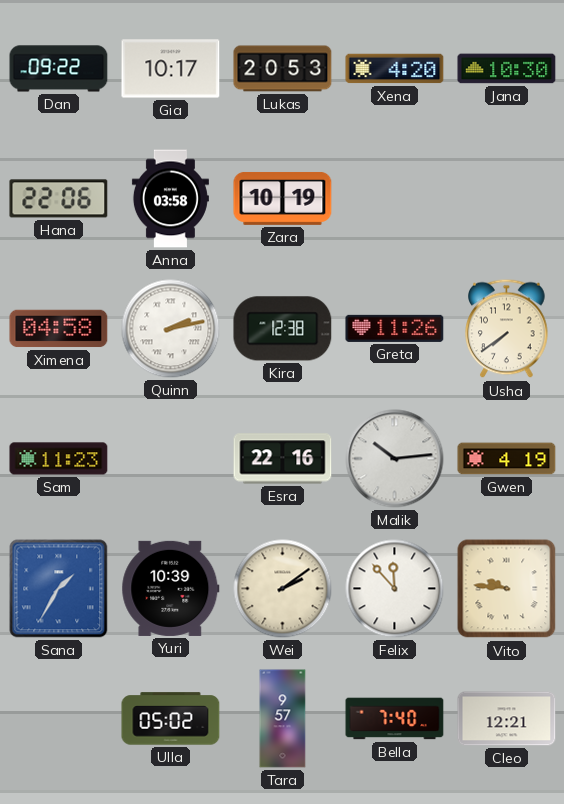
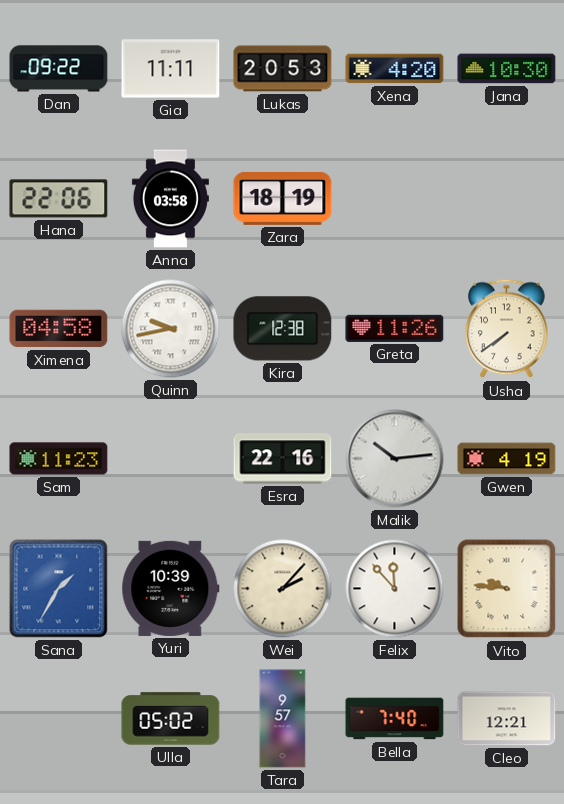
Gia: 10:17 -> 11:11
Zara: 10:19 -> 18:19
Quinn: 2:13 -> 9:43
Wei: 2:09 -> 2:07
